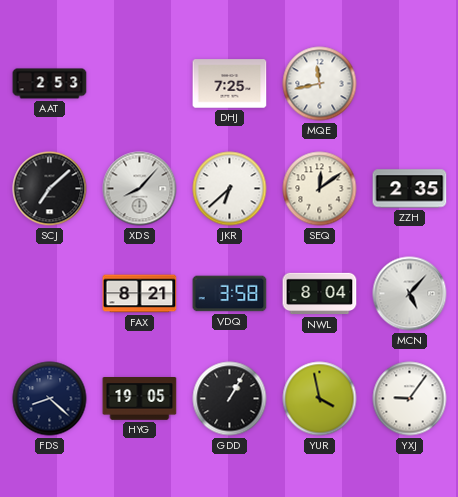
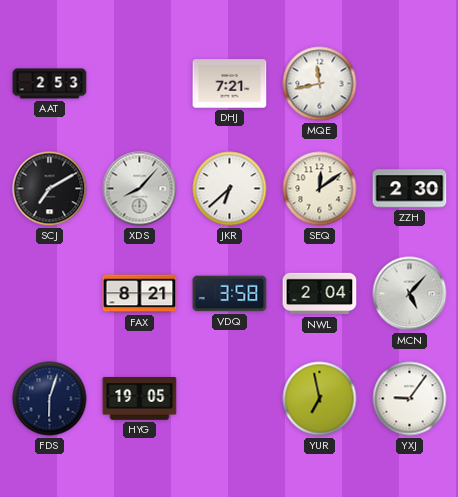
DHJ: 7:25 -> 7:21
SCJ: 7:08 -> 7:10
ZZH: 2:35 -> 2:30
NWL: 8:04 -> 2:04
FDS: 8:22 -> 6:03
GDD: 1:05 -> none
YUR: 3:58 -> 6:58
